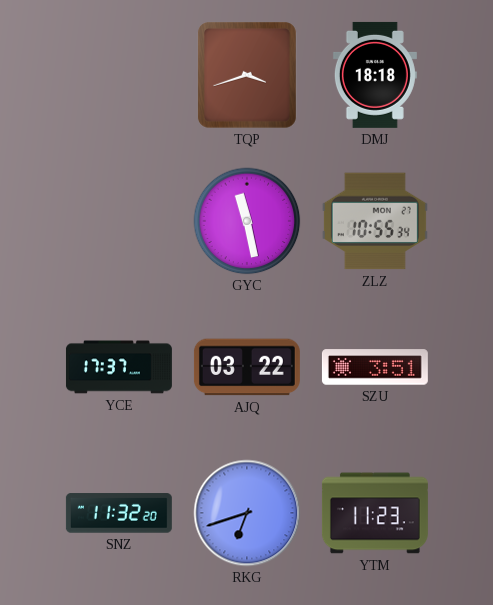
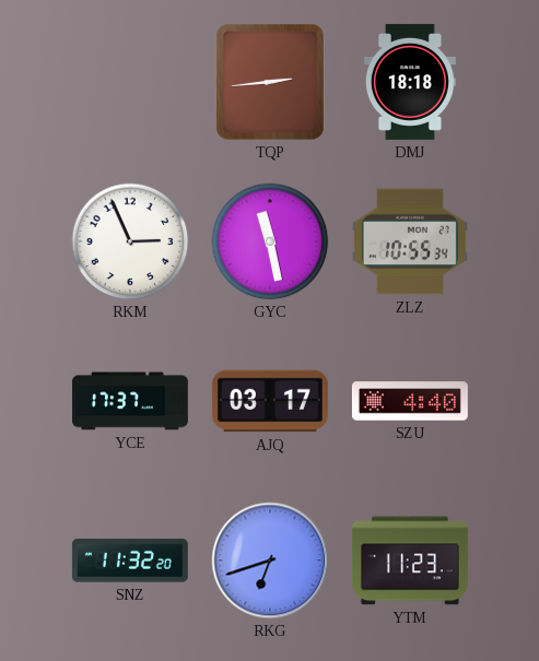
TQP: 3:42 -> 2:44
RKM: none -> 2:56
AJQ: 03:22 -> 03:17
SZU: 3:51 -> 4:40
